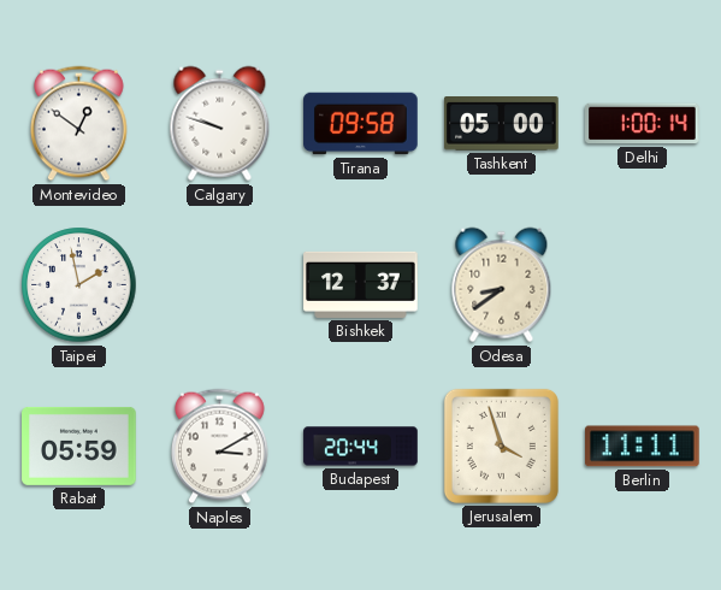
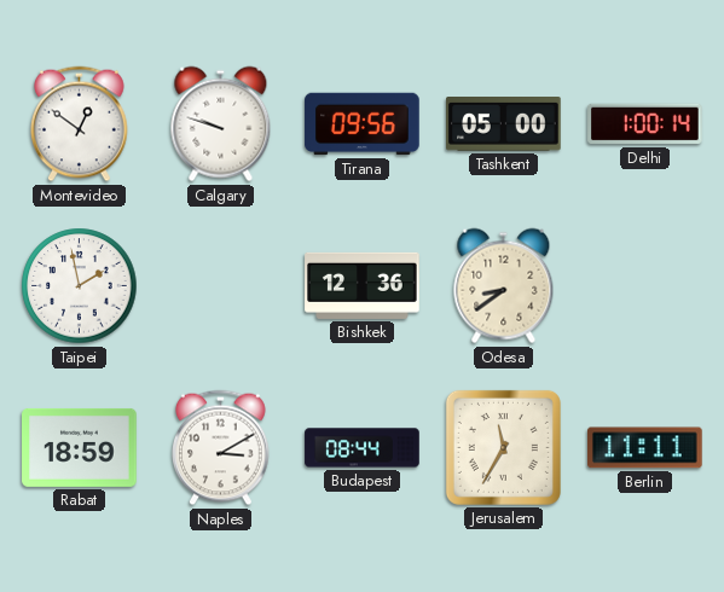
Tirana: 09:58 -> 09:56
Bishkek: 12:37 -> 12:36
Rabat: 05:59 -> 18:59
Budapest: 20:44 -> 08:44
Jerusalem: 3:57 -> 11:35
